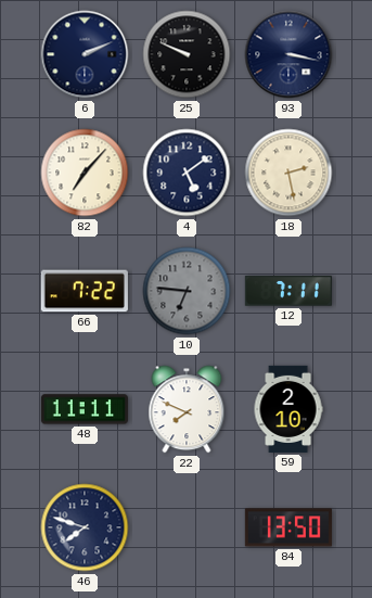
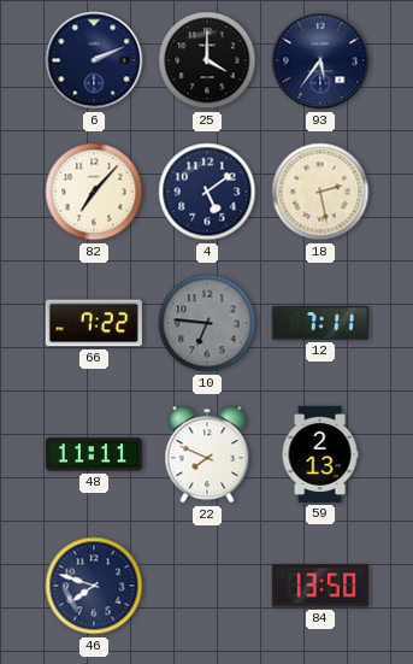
25: 9:49 -> 4:00
93: 3:17 -> 5:36
59: 2:10 -> 2:13
